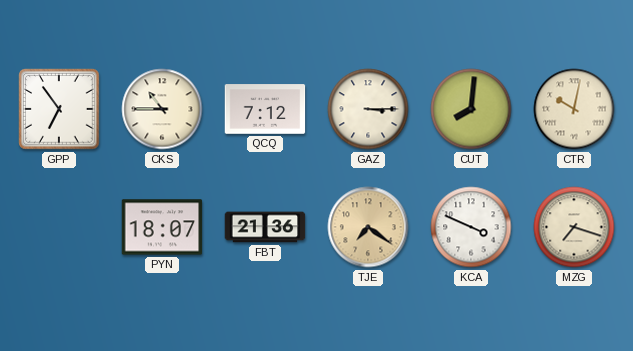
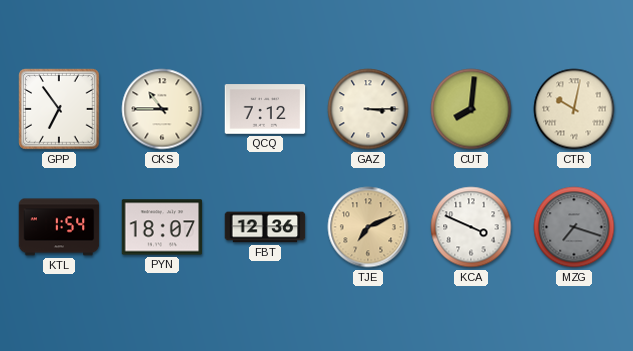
KTL: none -> 1:54
FBT: 21:36 -> 12:36
TJE: 7:21 -> 7:11
MZG dial: cream -> grey
